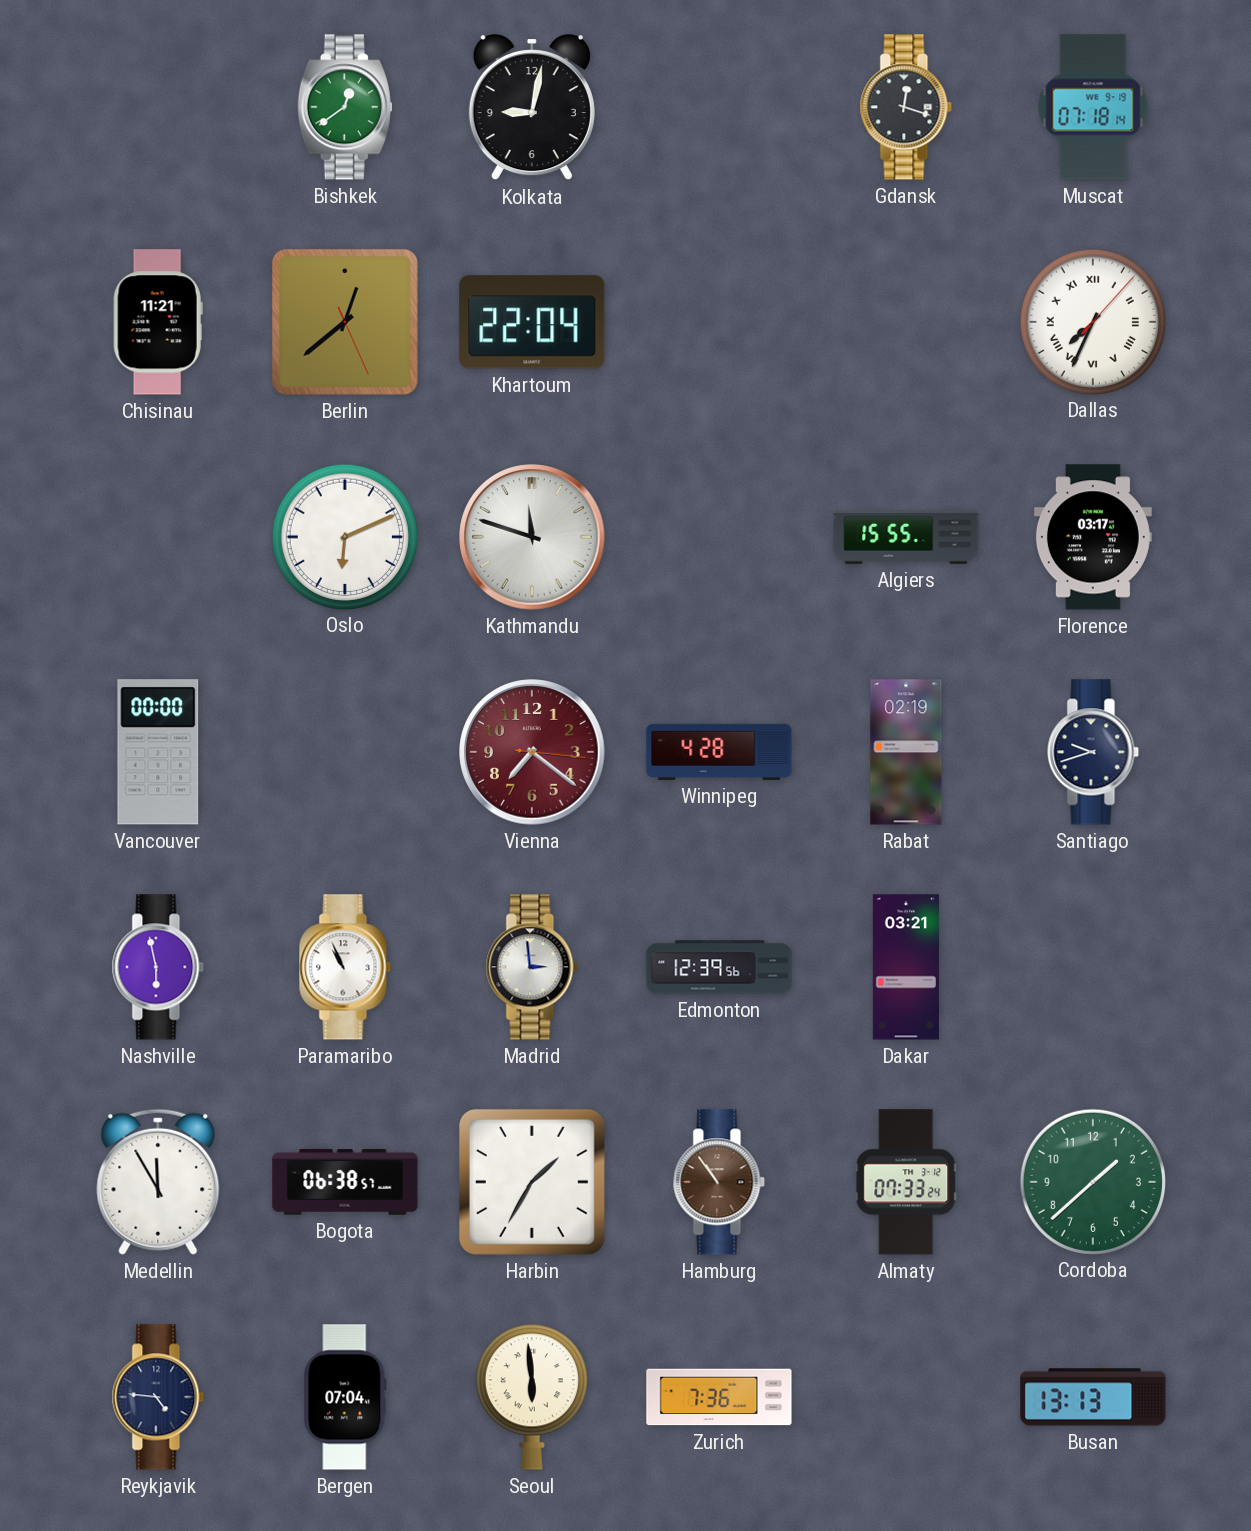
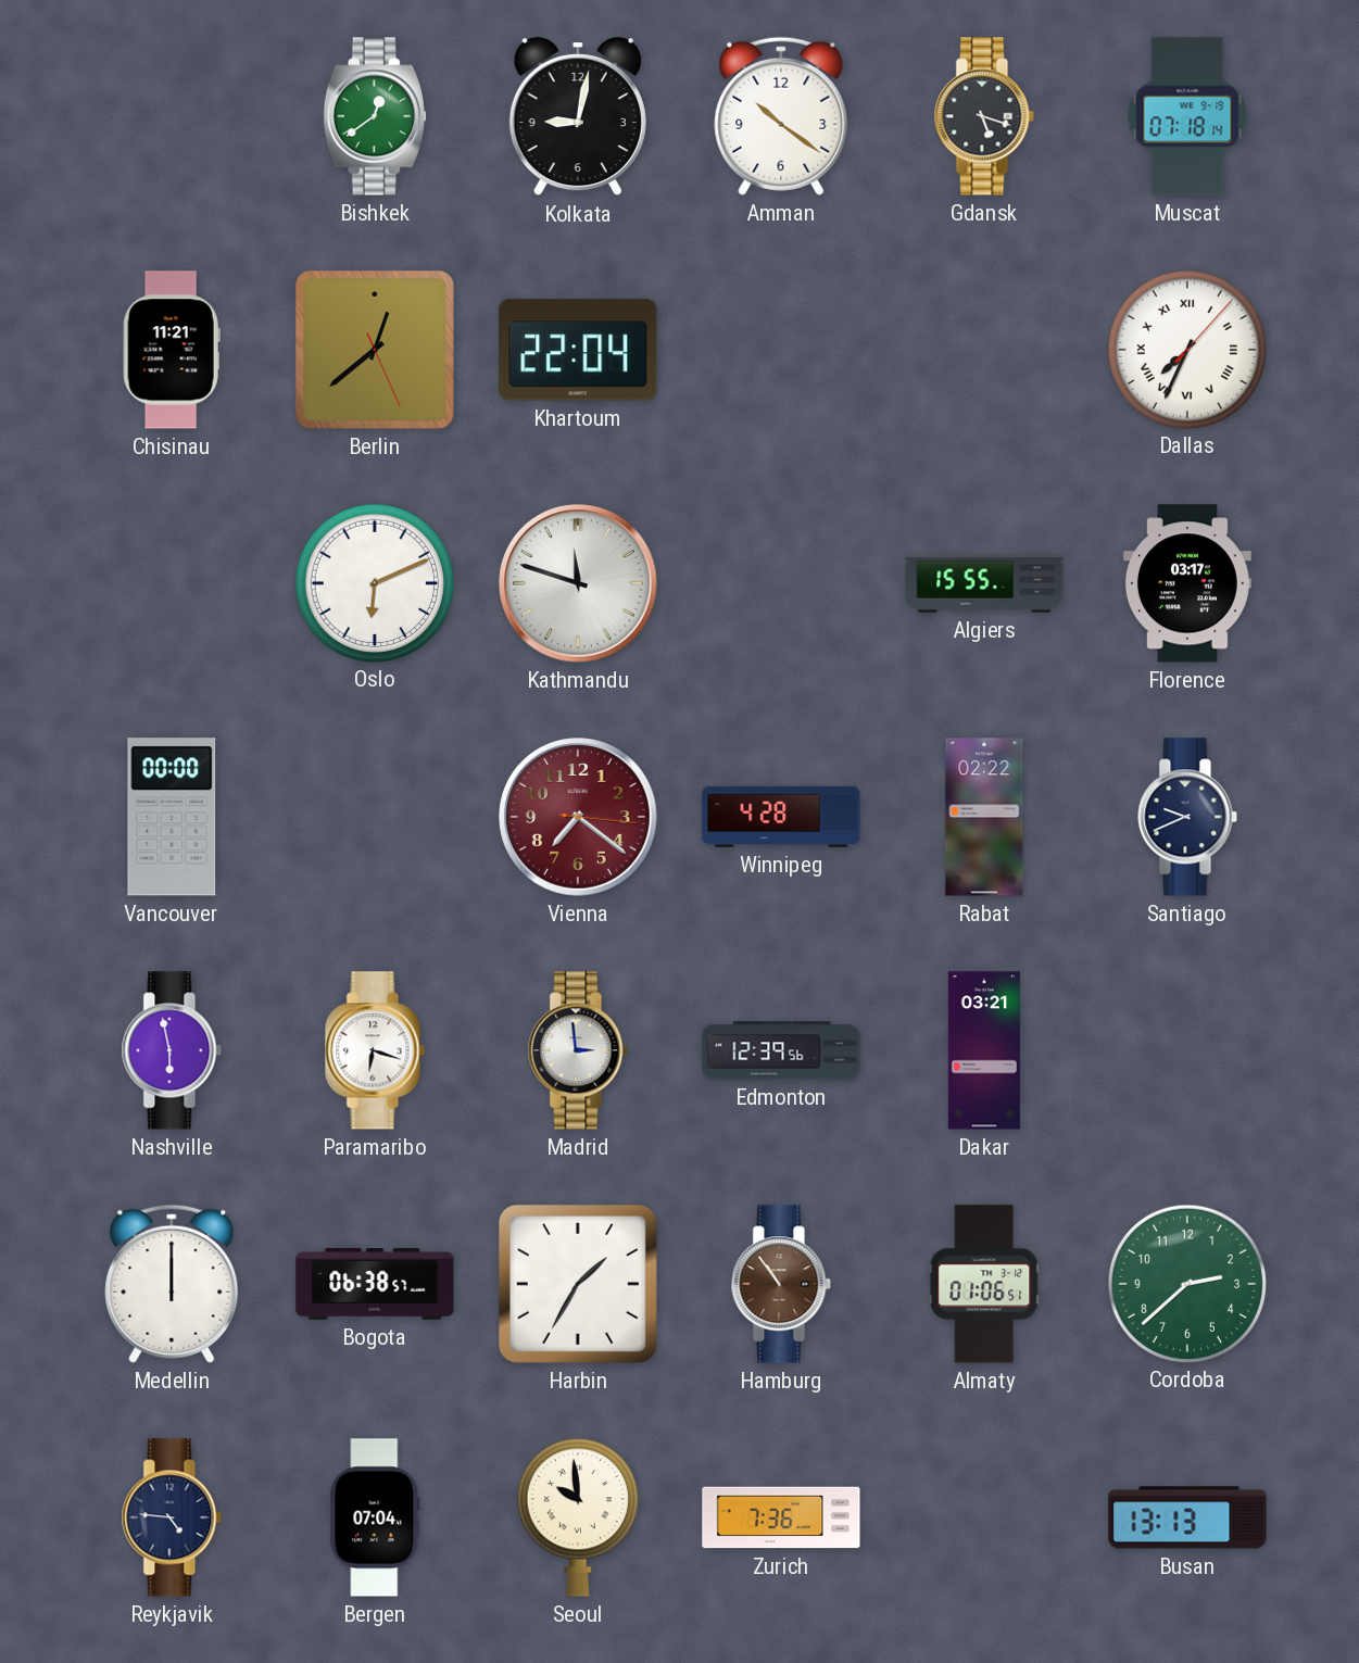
Amman: none -> 10:21
Gdansk: 12:18 -> 5:18
Rabat: 02:19 -> 02:22
Santiago: 9:42 -> 9:41
Paramaribo: 10:56 -> 6:18
Medellin: 11:55 -> 12:00
Almaty: 07:33 -> 01:06
Cordoba: 1:38 -> 2:38
Seoul: 5:59 -> 9:59
